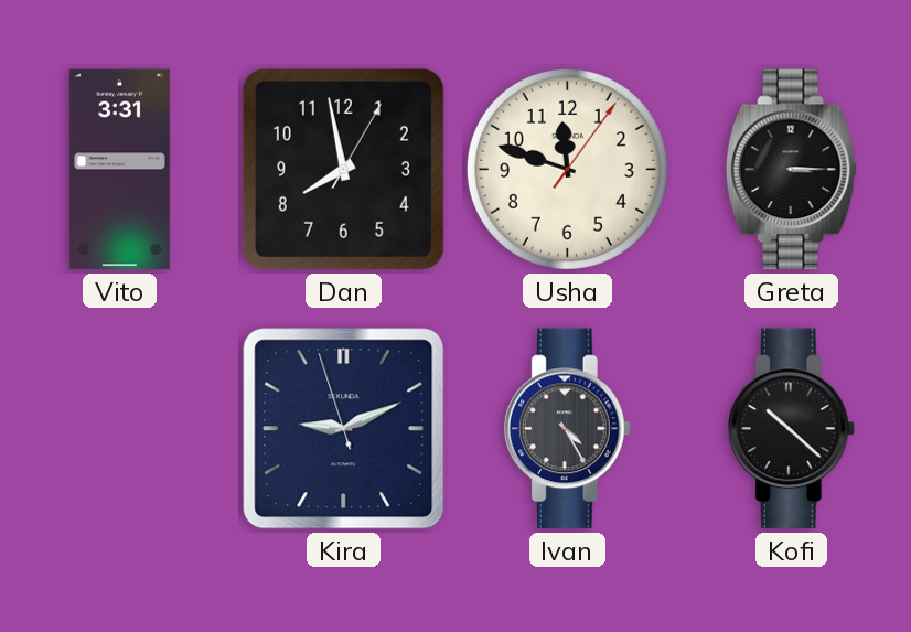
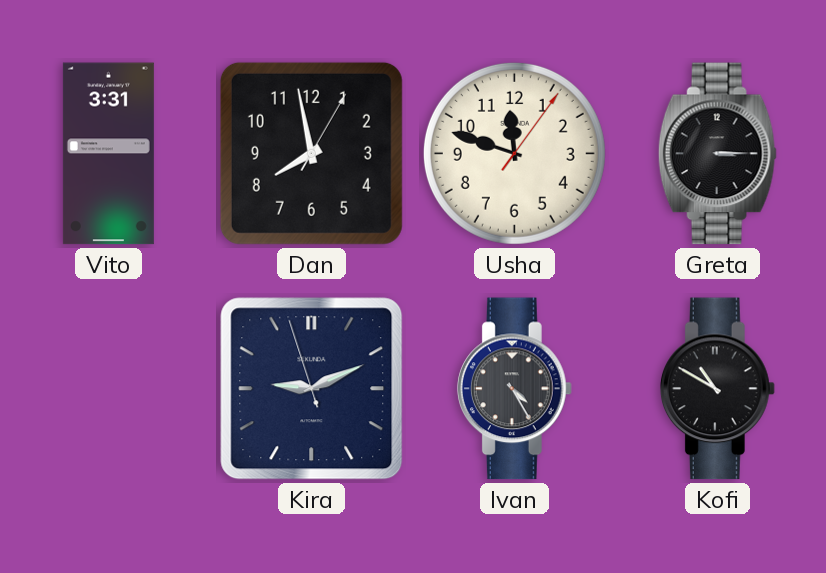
Kofi: 10:22 -> 10:50
